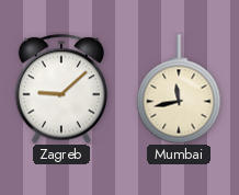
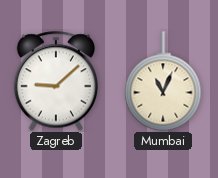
Mumbai: 11:43 -> 11:04
